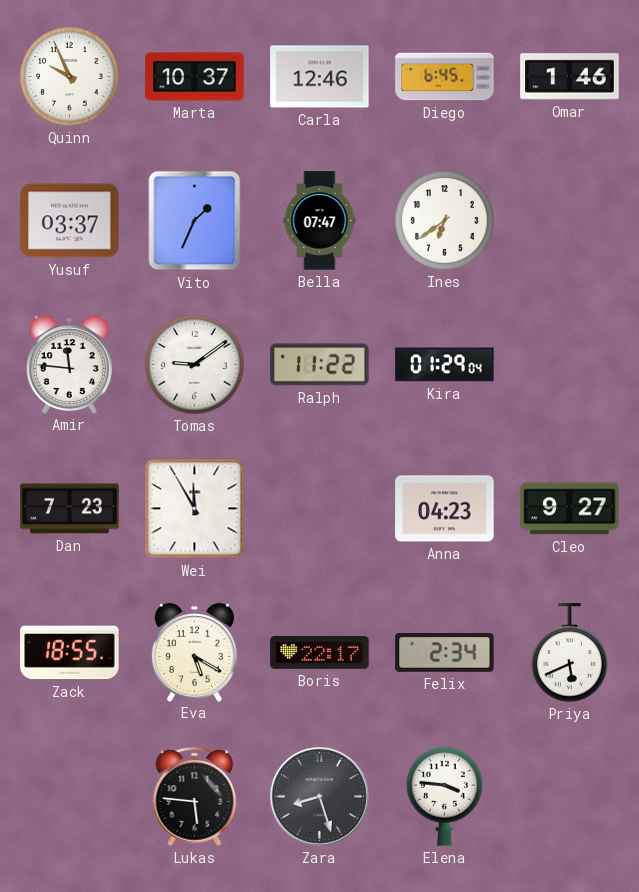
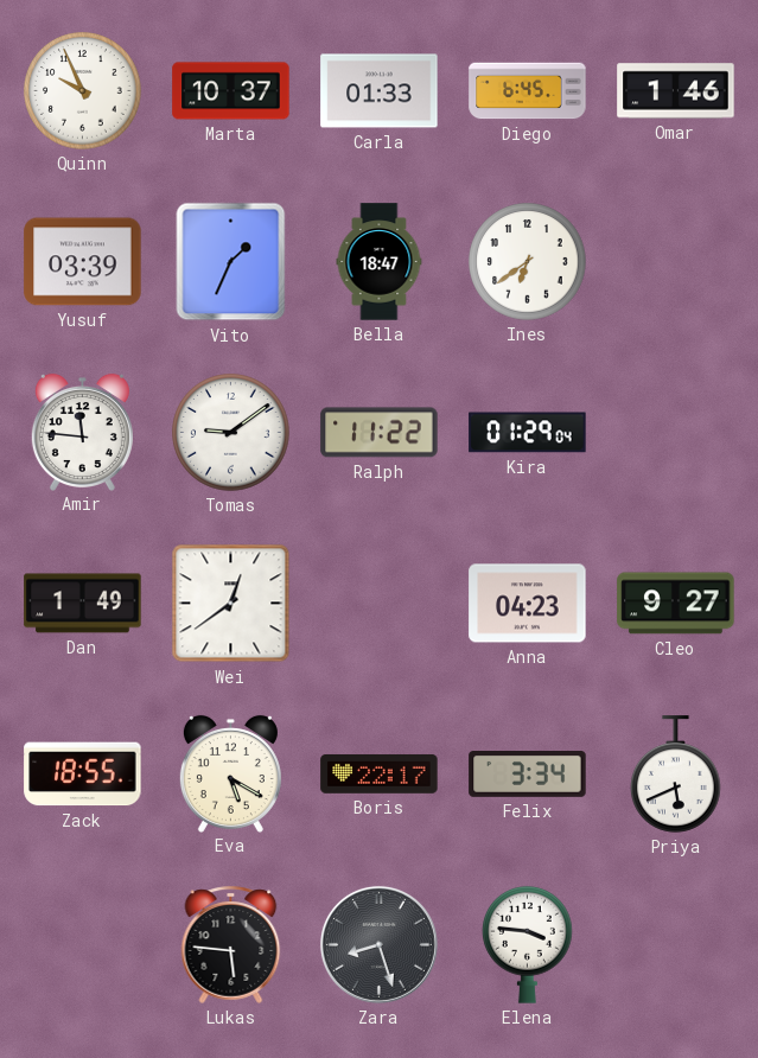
Carla: 12:46 -> 01:33
Yusuf: 03:37 -> 03:39
Bella: 07:47 -> 18:47
Dan: 7:23 -> 1:49
Wei: 11:55 -> 12:39
Felix: 2:34 -> 3:34
